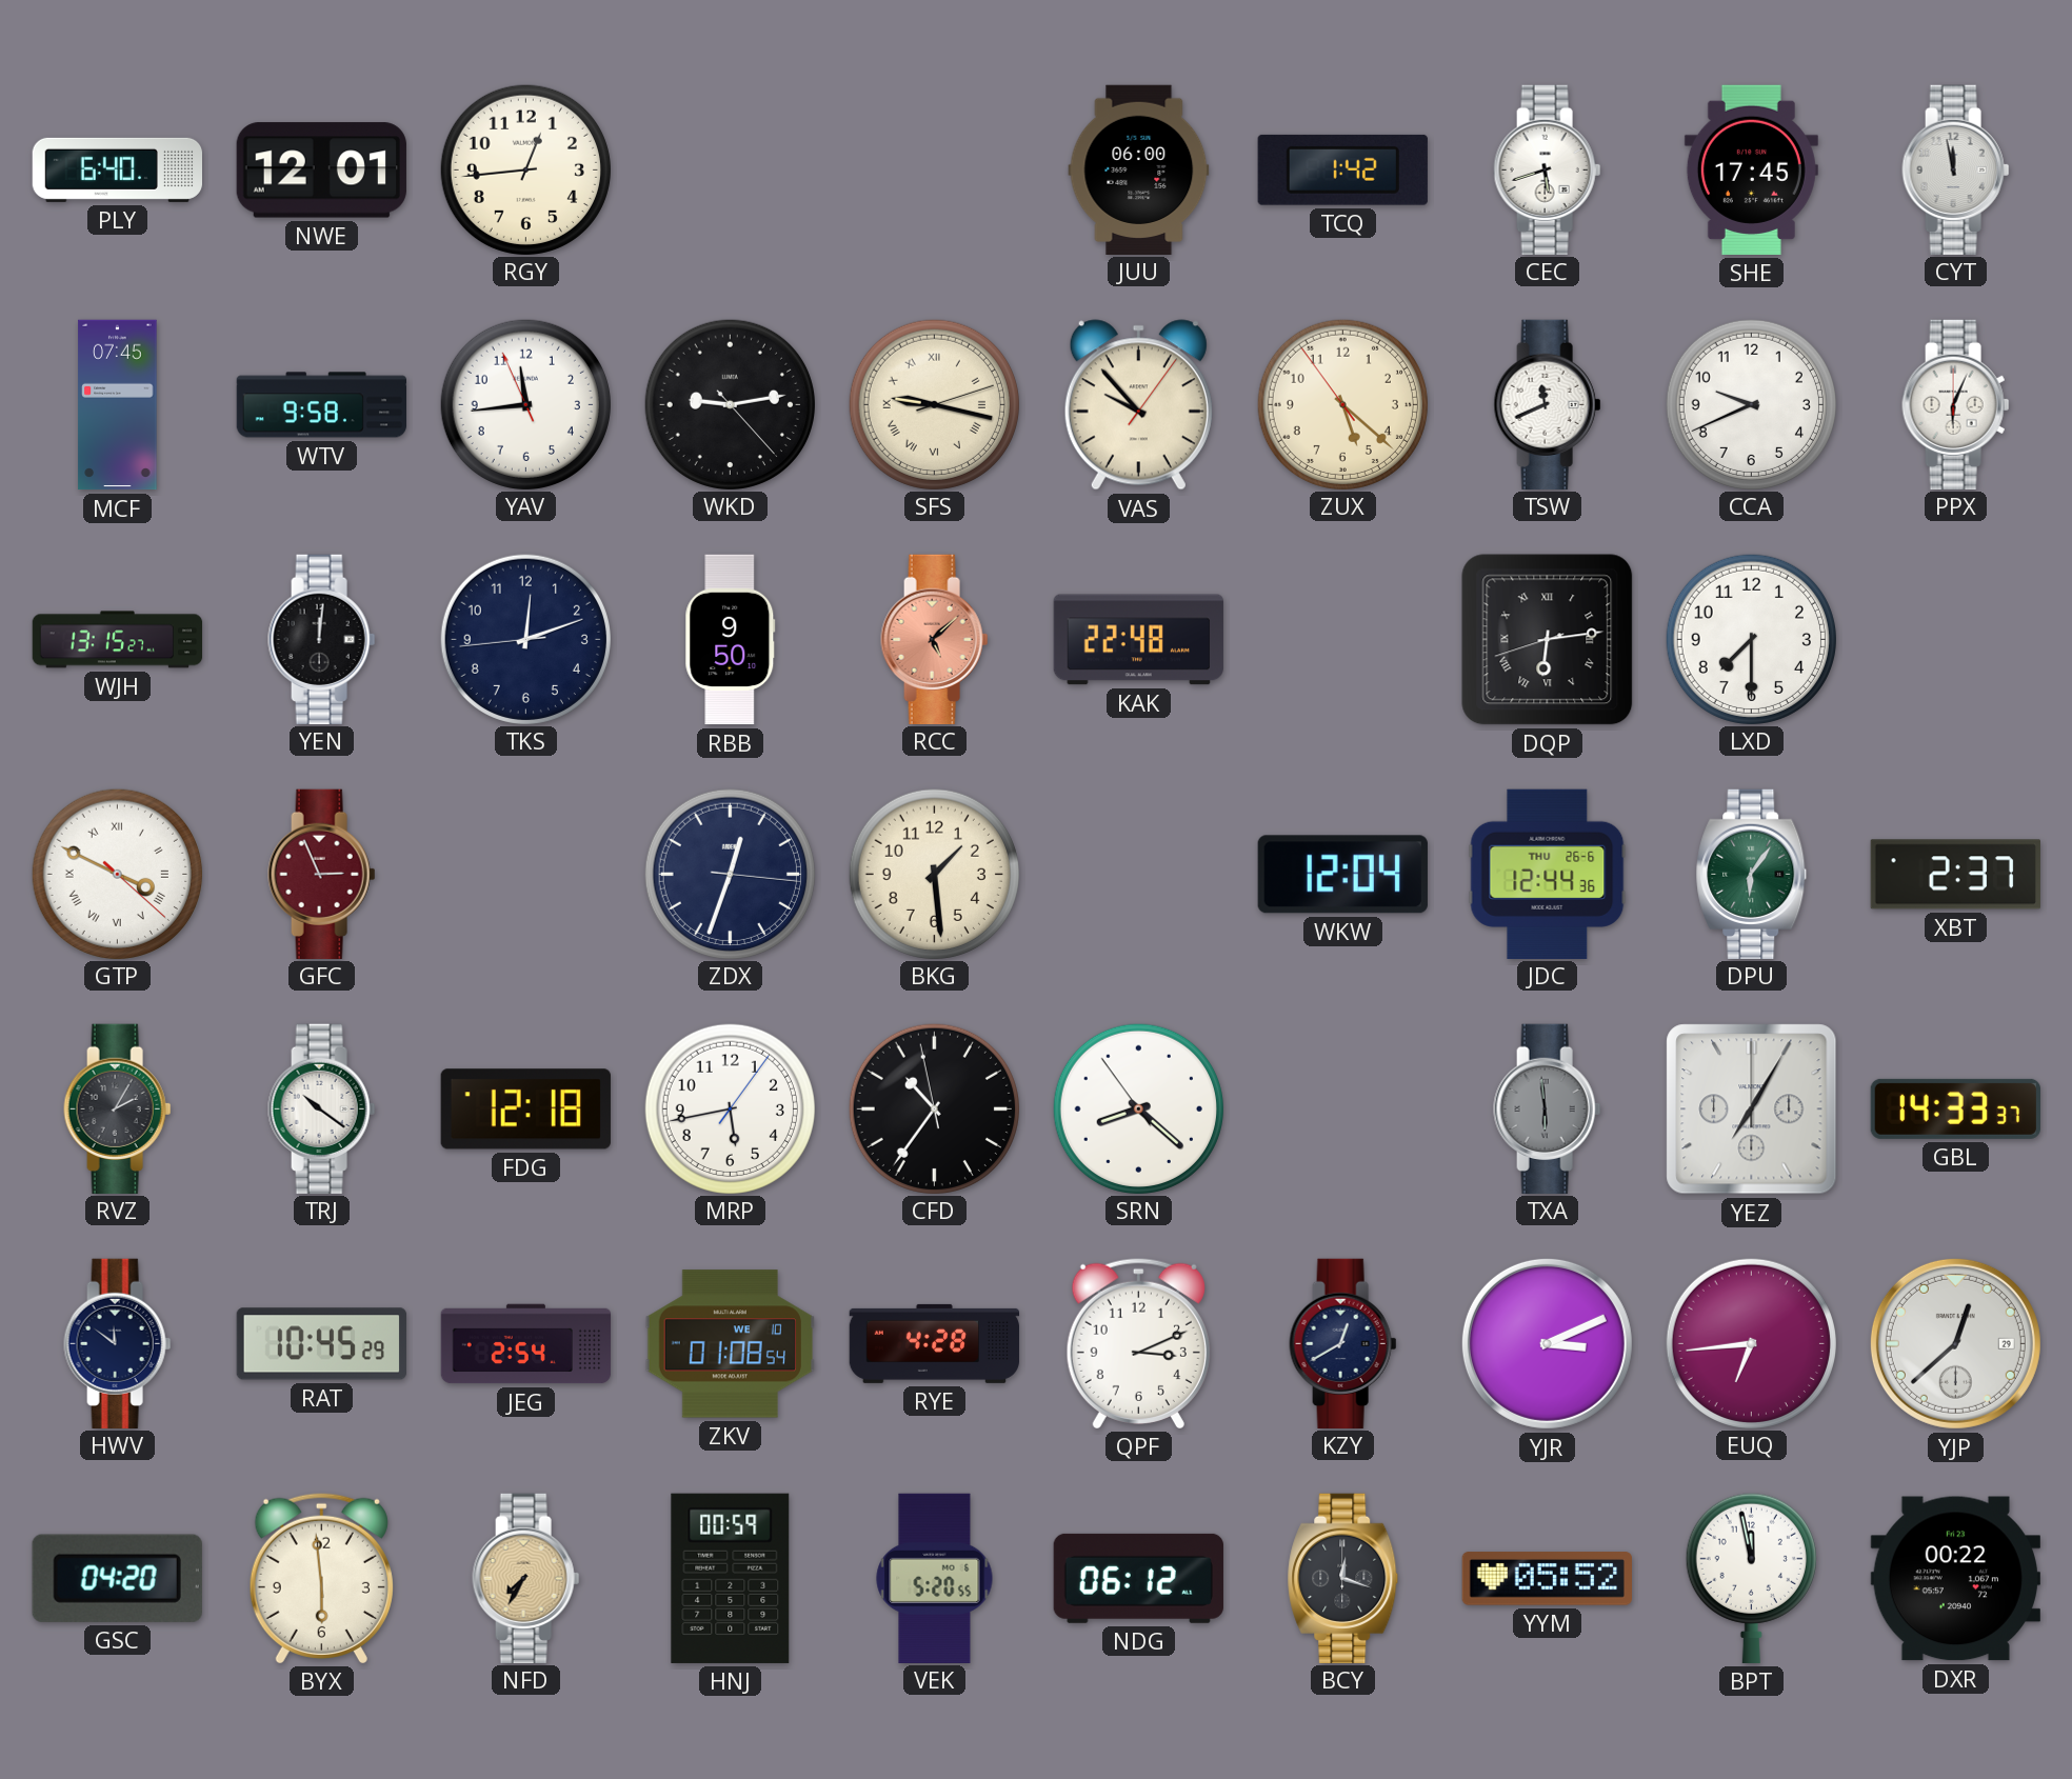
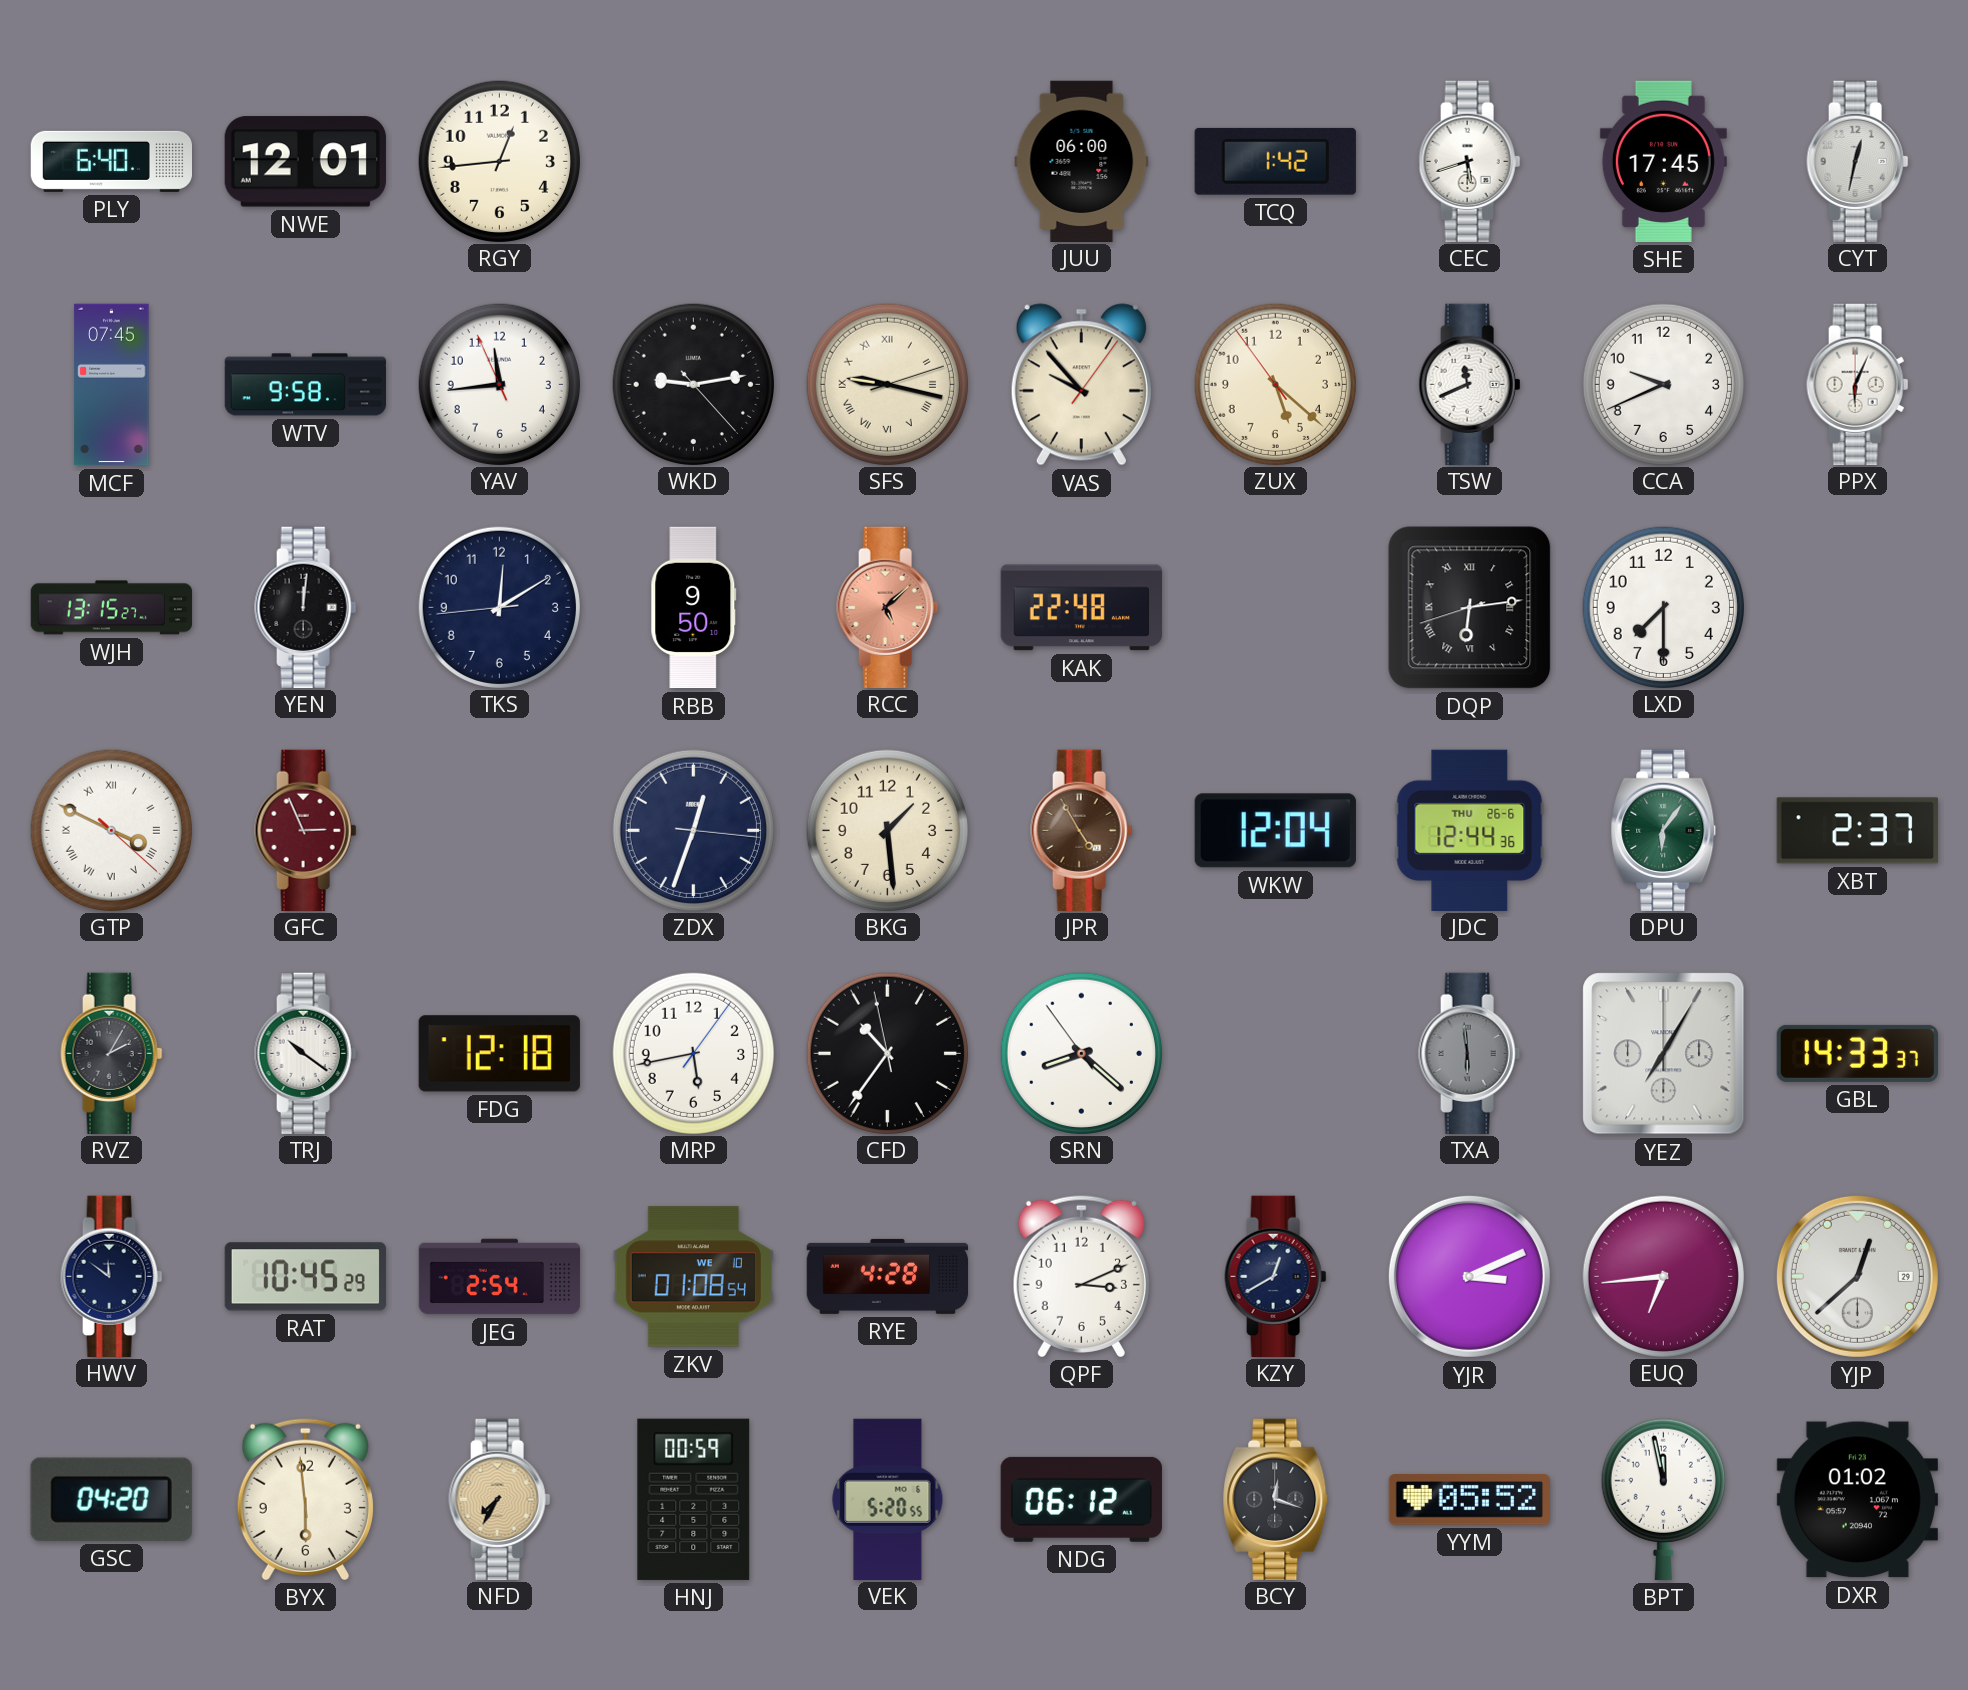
CYT: 11:58 -> 12:32
TKS: 12:11 -> 12:09
JPR: none -> 4:55
DXR: 00:22 -> 01:02
